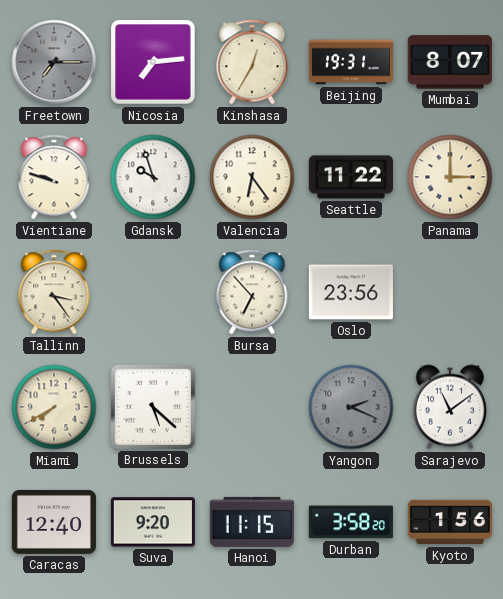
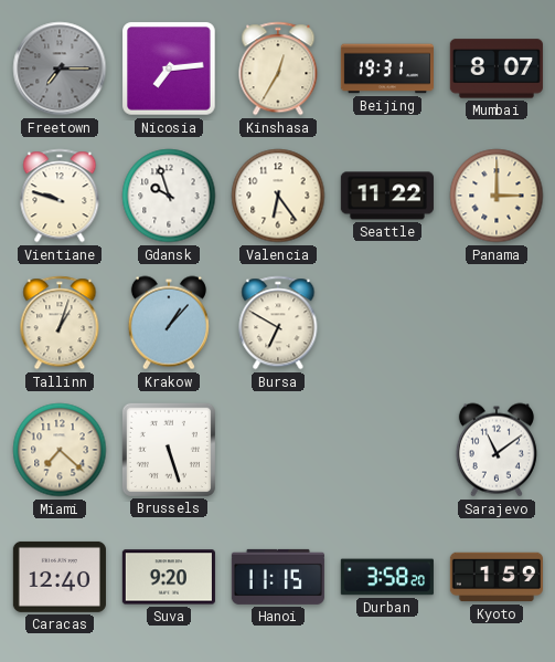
Tallinn: 3:24 -> 1:03
Krakow: none -> 1:07
Bursa: 6:53 -> 6:50
Oslo: 23:56 -> none
Miami: 7:40 -> 7:22
Brussels: 5:22 -> 5:27
Yangon: 2:19 -> none
Kyoto: 1:56 -> 1:59
